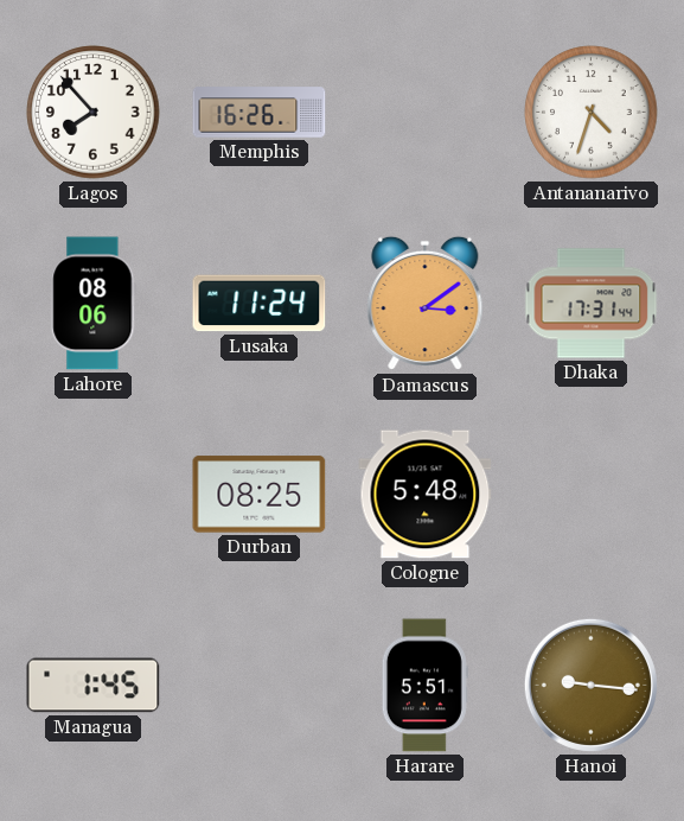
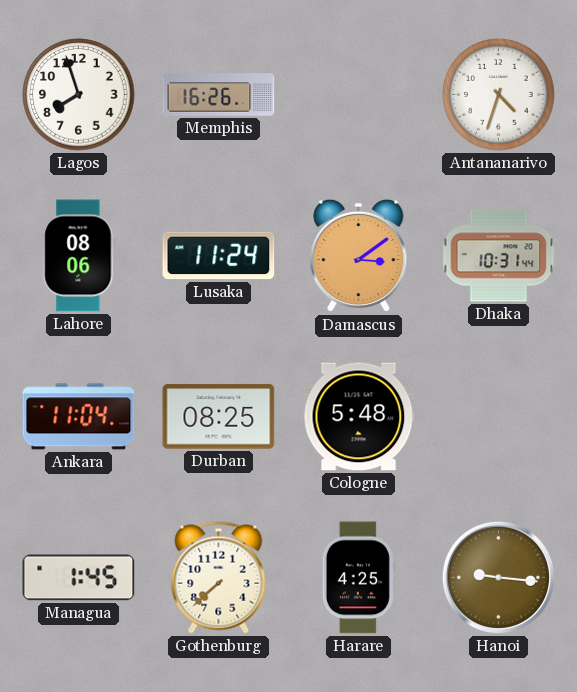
Lagos: 7:53 -> 7:57
Dhaka: 17:31 -> 10:31
Ankara: none -> 11:04
Gothenburg: none -> 7:38
Harare: 5:51 -> 4:25
